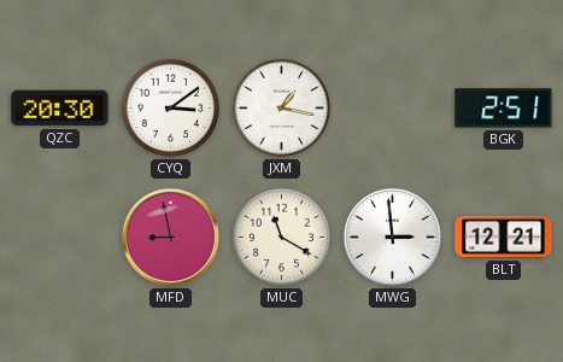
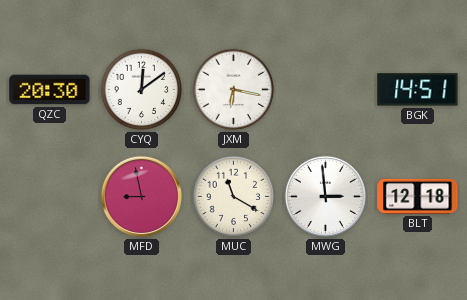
CYQ: 3:09 -> 12:09
JXM: 1:17 -> 6:17
BGK: 2:51 -> 14:51
BLT: 12:21 -> 12:18
